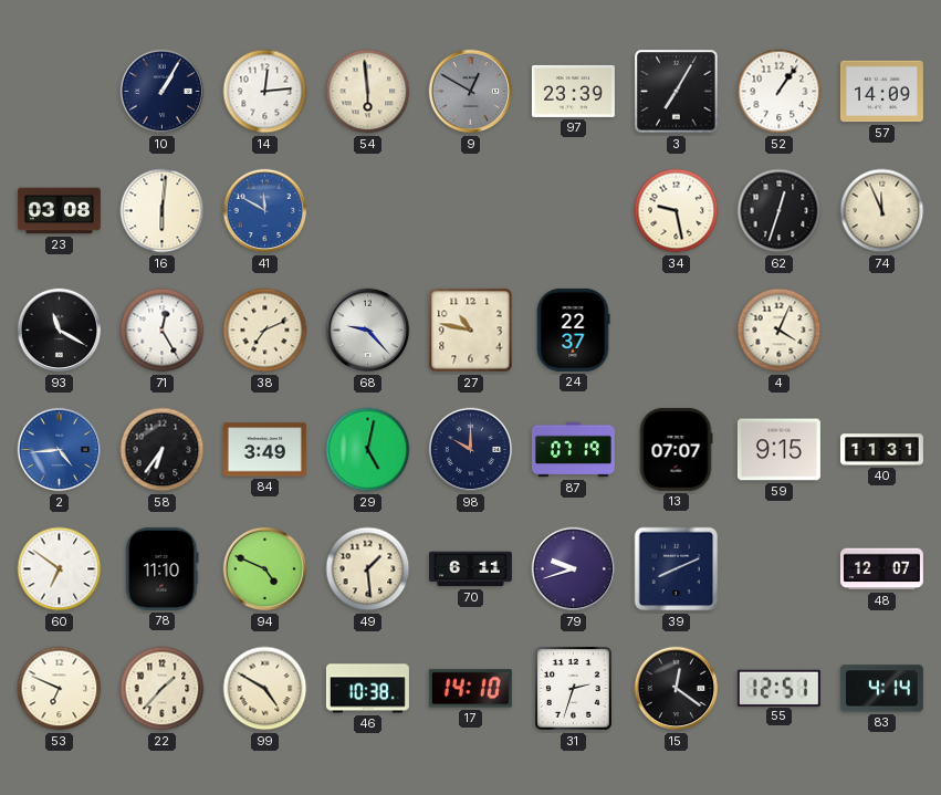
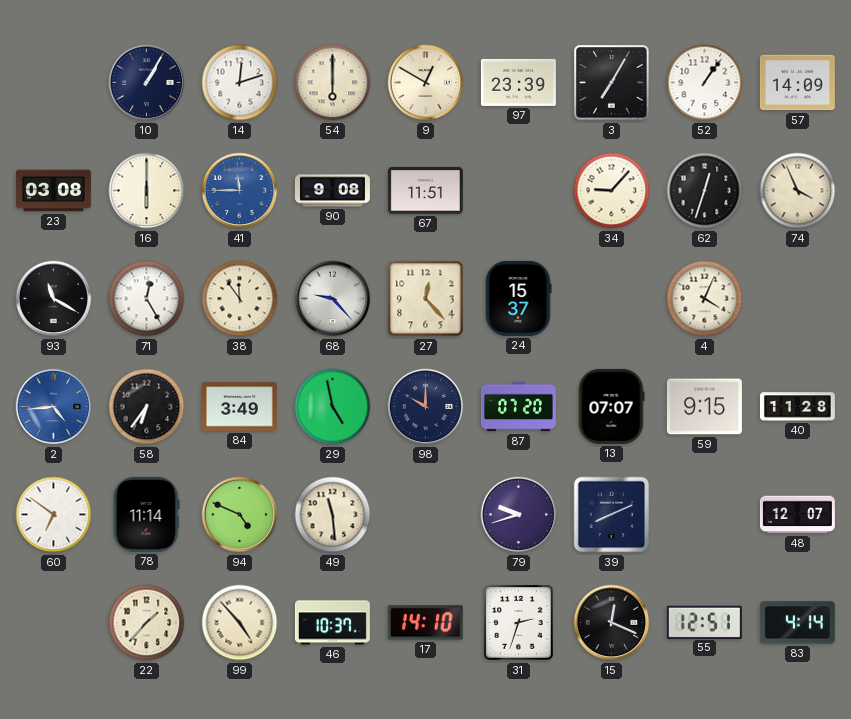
14: 12:14 -> 12:12
54: 5:59 -> 6:00
9 dial: grey -> cream
16: 6:01 -> 6:00
41: 11:50 -> 11:45
90: none -> 9:08
67: none -> 11:51
34: 9:28 -> 9:07
74: 11:56 -> 3:56
38: 7:11 -> 11:54
27: 10:47 -> 12:23
24: 22:37 -> 15:37
29: 5:02 -> 4:58
87: 07:19 -> 07:20
40: 11:31 -> 11:28
78: 11:10 -> 11:14
49: 1:29 -> 11:29
70: 6:11 -> none
53: 6:49 -> none
99: 4:50 -> 4:53
46: 10:38 -> 10:37
15: 12:21 -> 12:19
